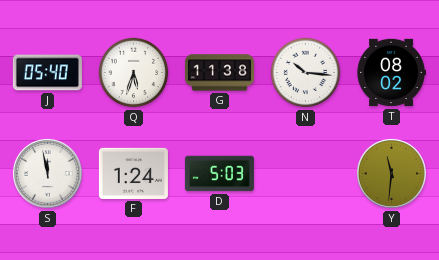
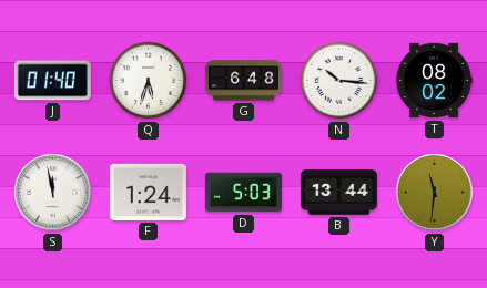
J: 05:40 -> 01:40
G: 11:38 -> 6:48
B: none -> 13:44
